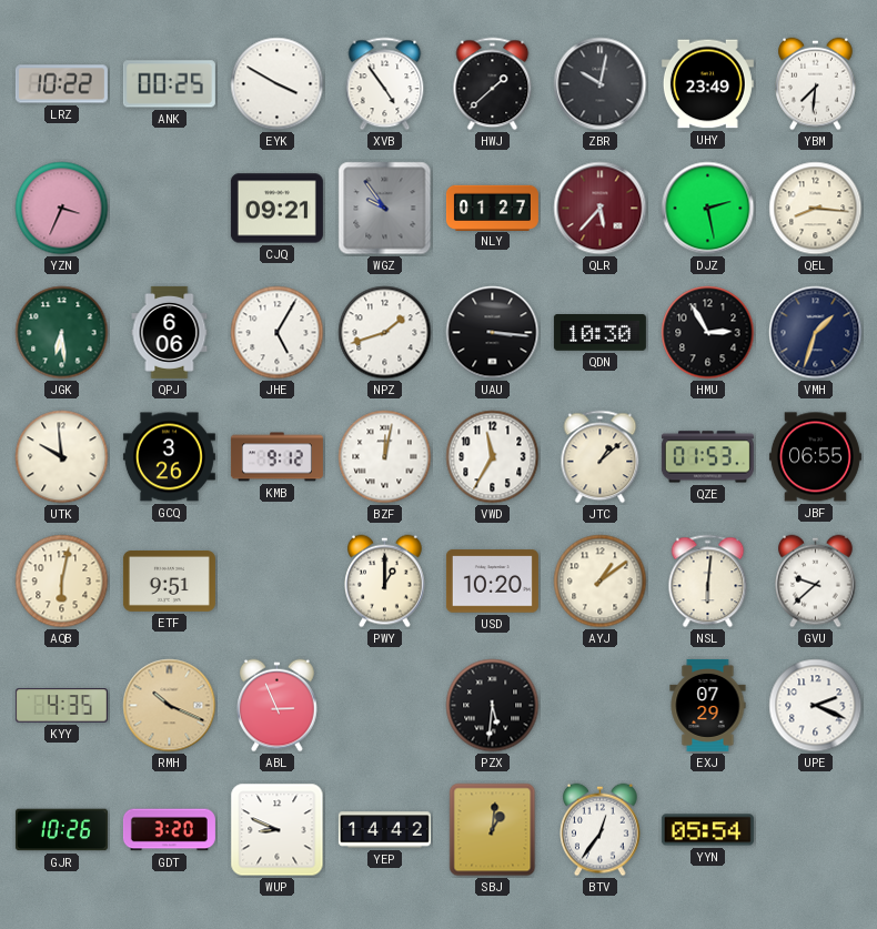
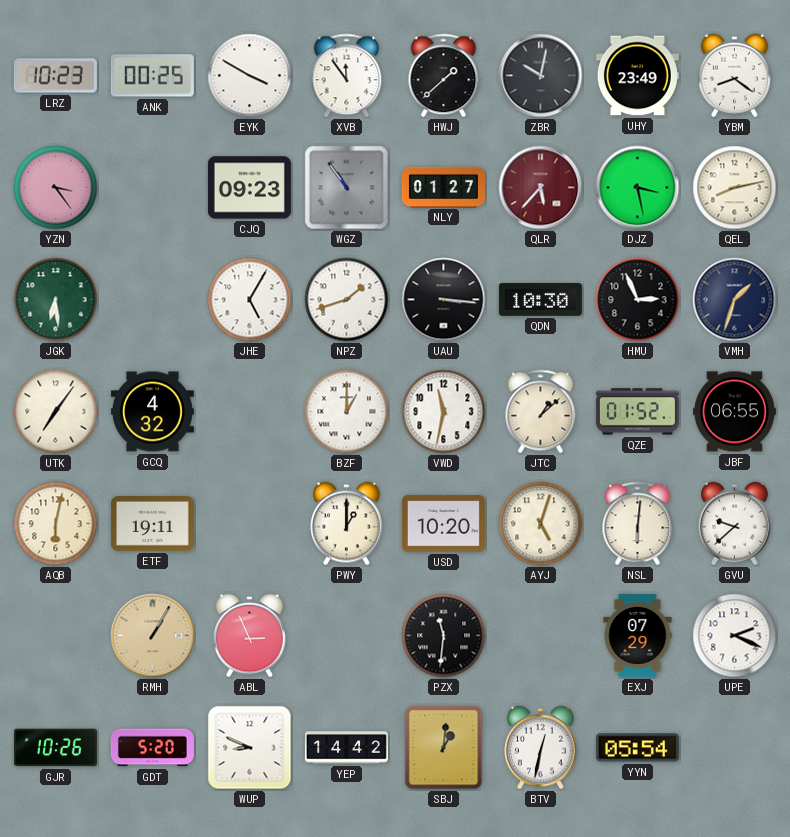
LRZ: 10:22 -> 10:23
XVB: 4:54 -> 11:54
YBM: 7:31 -> 8:21
YZN: 3:34 -> 3:24
CJQ: 09:21 -> 09:23
WGZ: 9:54 -> 10:54
DJZ: 2:28 -> 3:28
QEL: 8:16 -> 8:13
QPJ: 6:06 -> none
HMU: 2:55 -> 2:56
UTK: 9:59 -> 7:06
GCQ: 3:26 -> 4:32
KMB: 9:12 -> none
BZF: 12:02 -> 1:00
VWD: 11:35 -> 11:32
QZE: 01:53 -> 01:52
ETF: 9:51 -> 19:11
AYJ: 1:09 -> 5:03
KYY: 4:35 -> none
RMH: 10:19 -> 1:05
PZX: 5:31 -> 11:31
GDT: 3:20 -> 5:20
BTV: 12:36 -> 12:32
